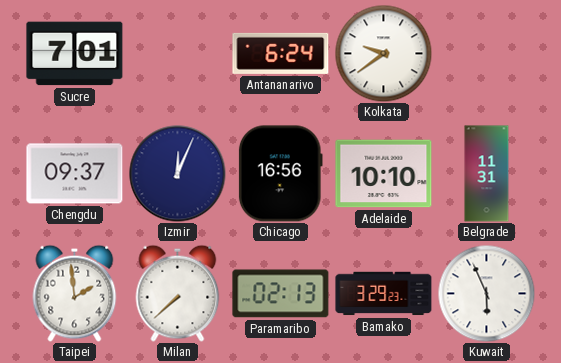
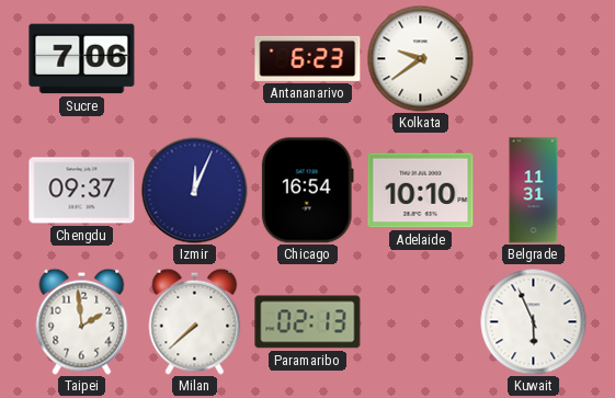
Sucre: 7:01 -> 7:06
Antananarivo: 6:24 -> 6:23
Chicago: 16:56 -> 16:54
Bamako: 3:29 -> none
